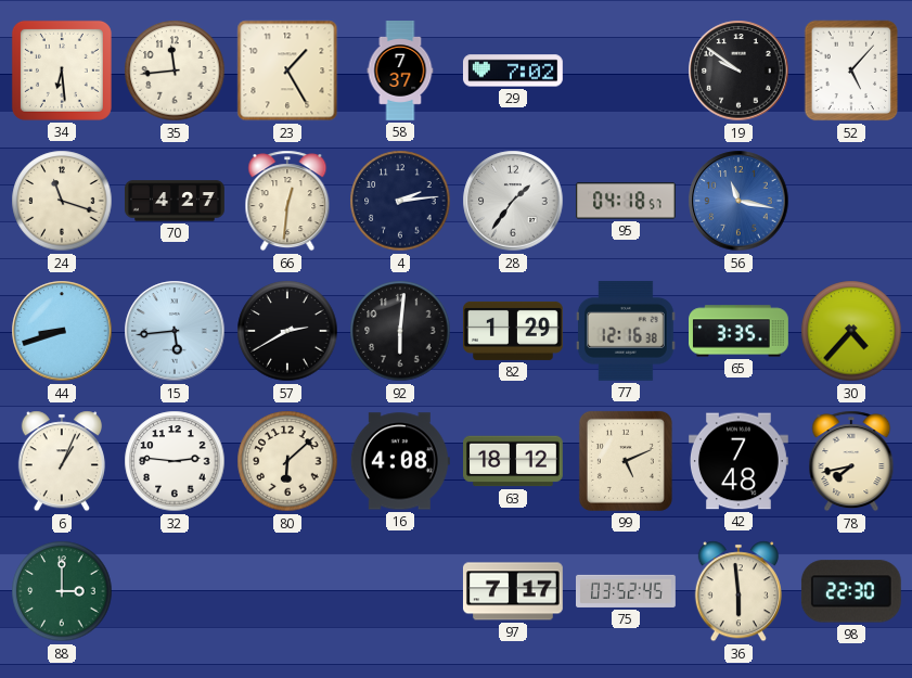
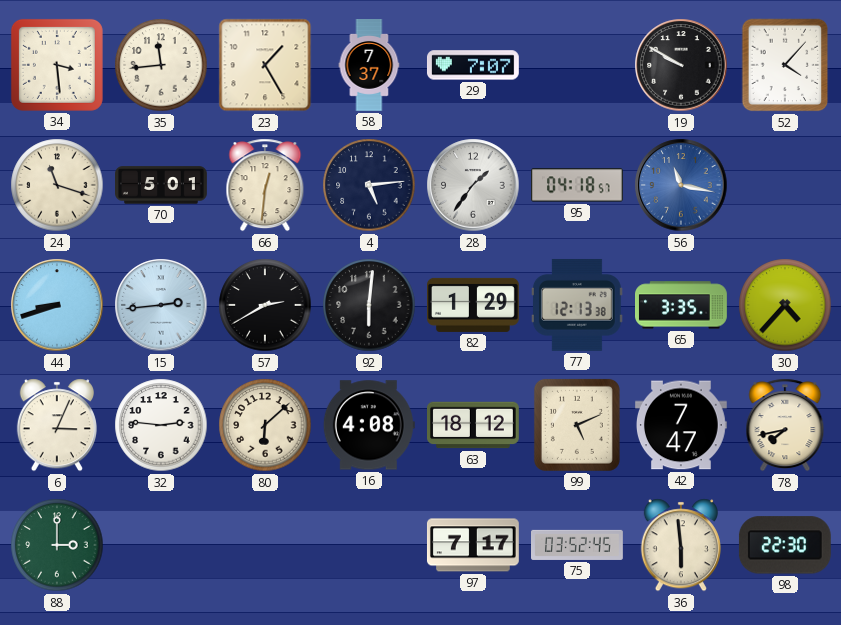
34: 6:29 -> 3:29
29: 7:02 -> 7:07
19: 9:51 -> 9:50
52: 5:07 -> 4:07
70: 4:27 -> 5:01
4: 2:14 -> 5:14
15: 5:44 -> 2:44
77: 12:16 -> 12:13
6: 1:04 -> 3:04
42: 7:48 -> 7:47
